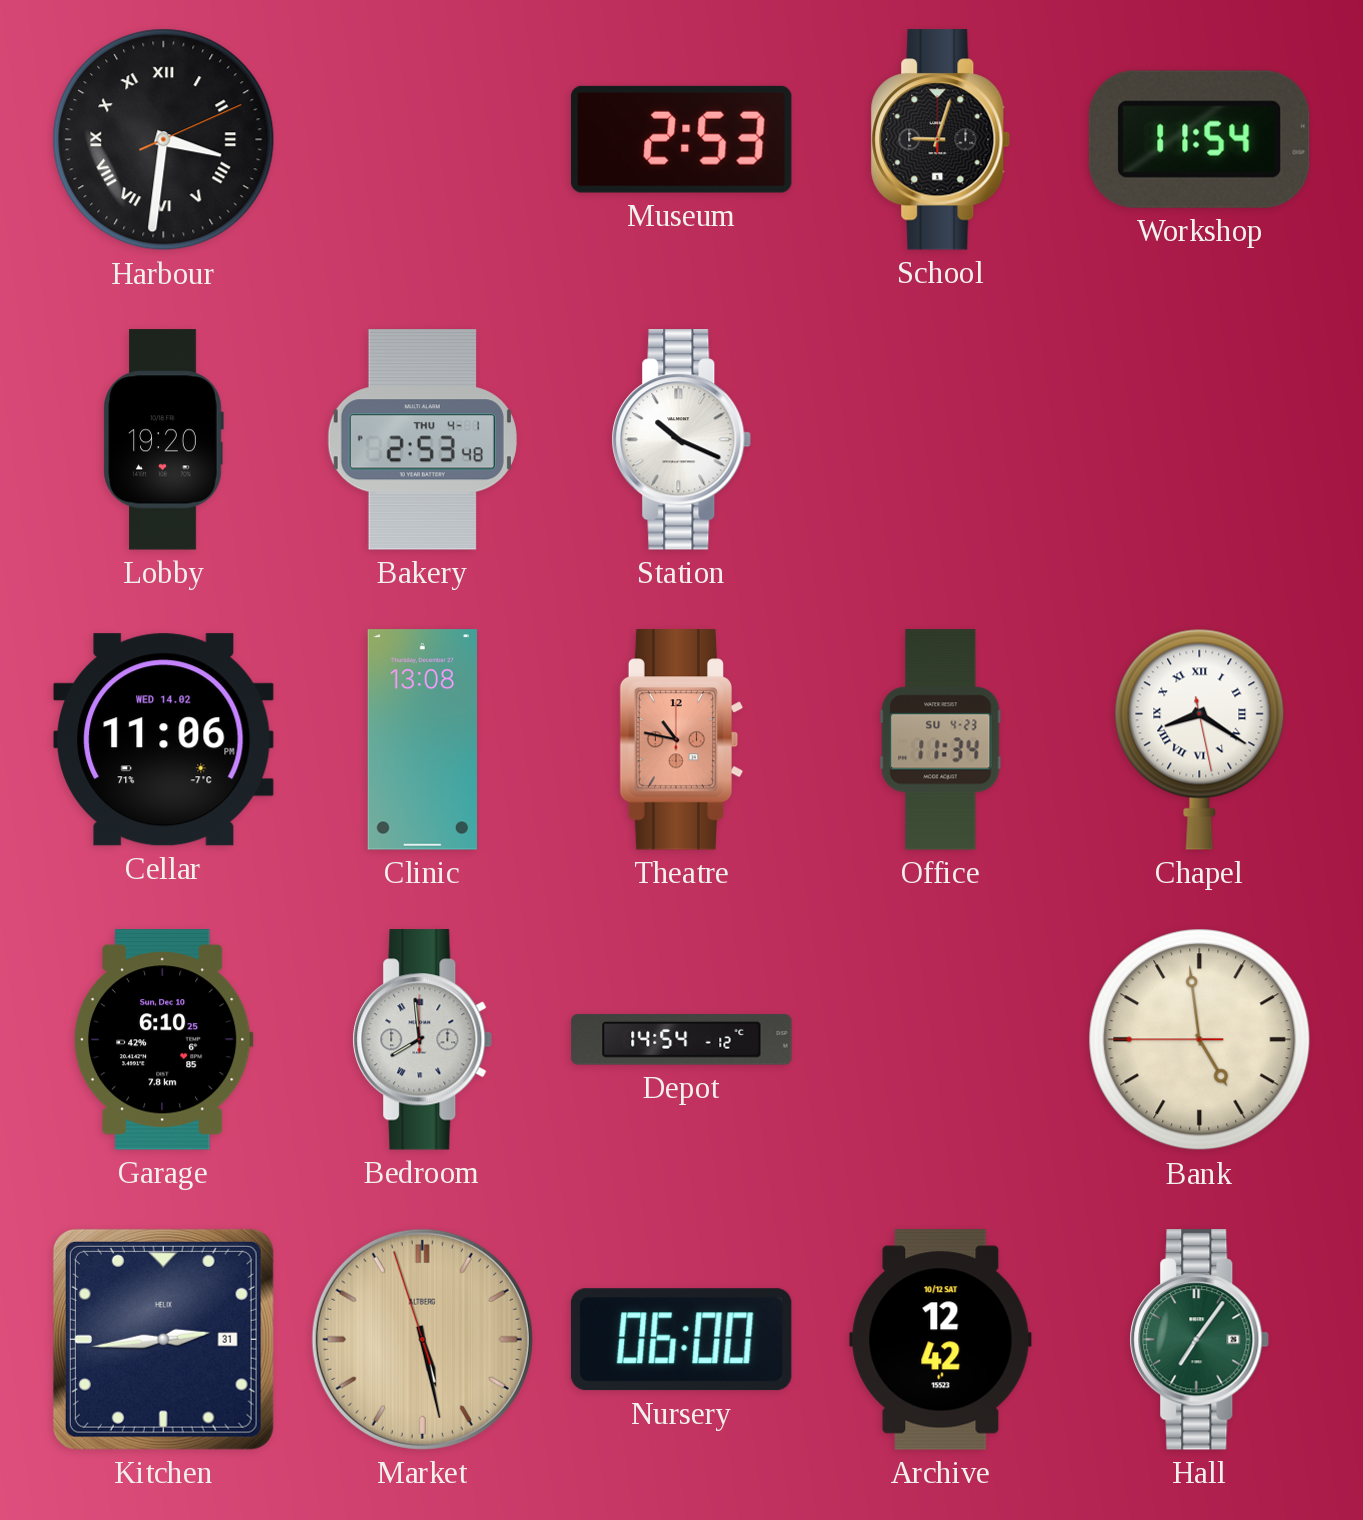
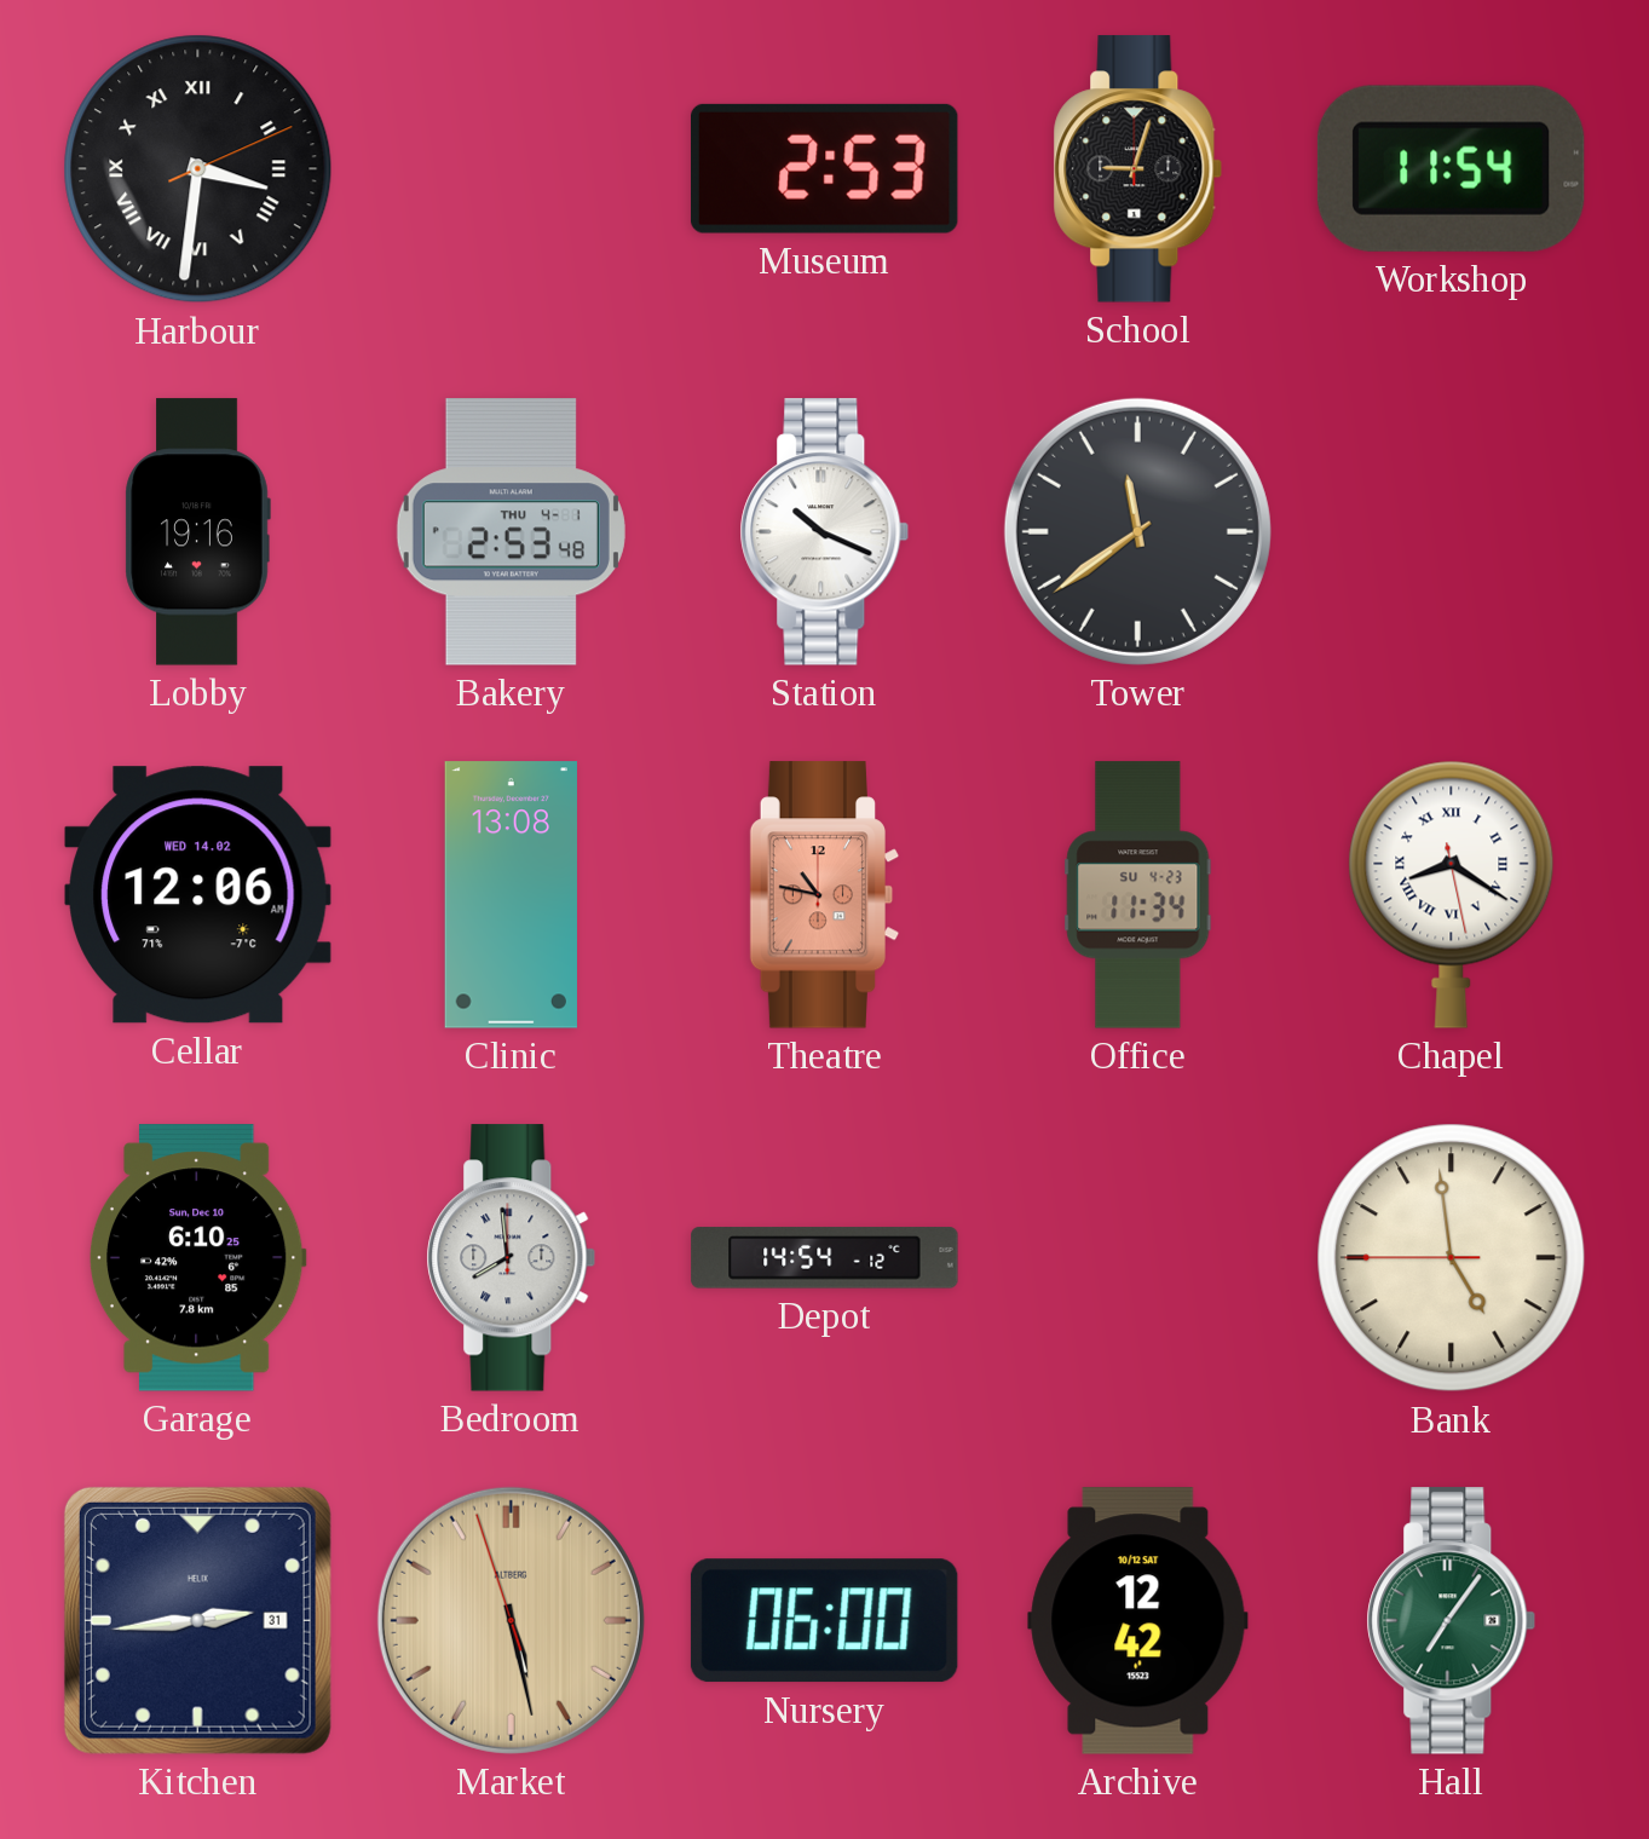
Lobby: 19:20 -> 19:16
Tower: none -> 11:39
Cellar: 11:06 -> 12:06
